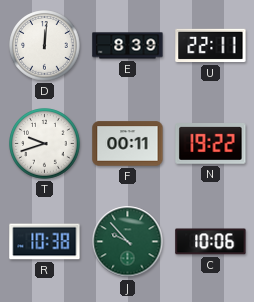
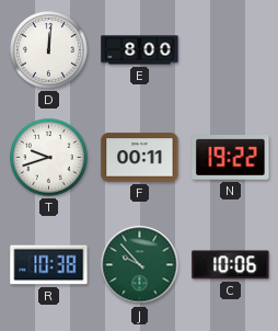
E: 8:39 -> 8:00
U: 22:11 -> none
